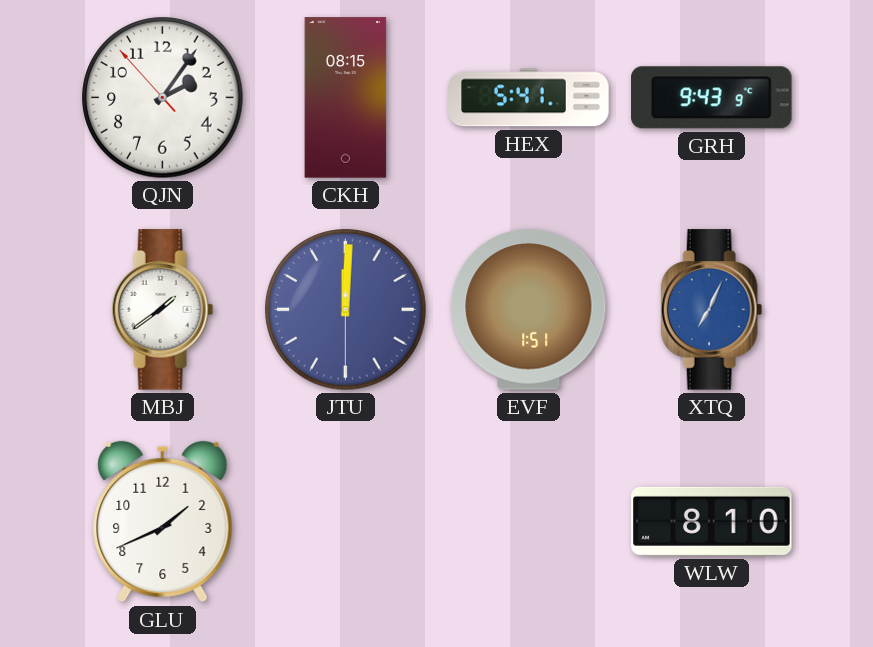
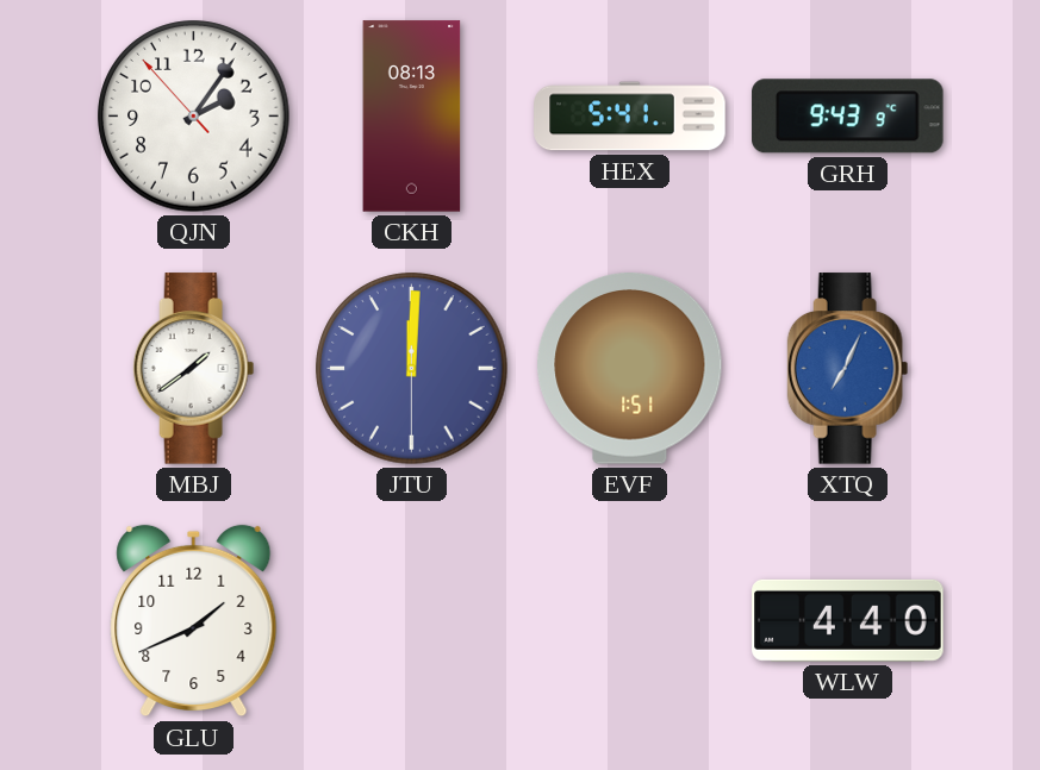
CKH: 08:15 -> 08:13
WLW: 8:10 -> 4:40
